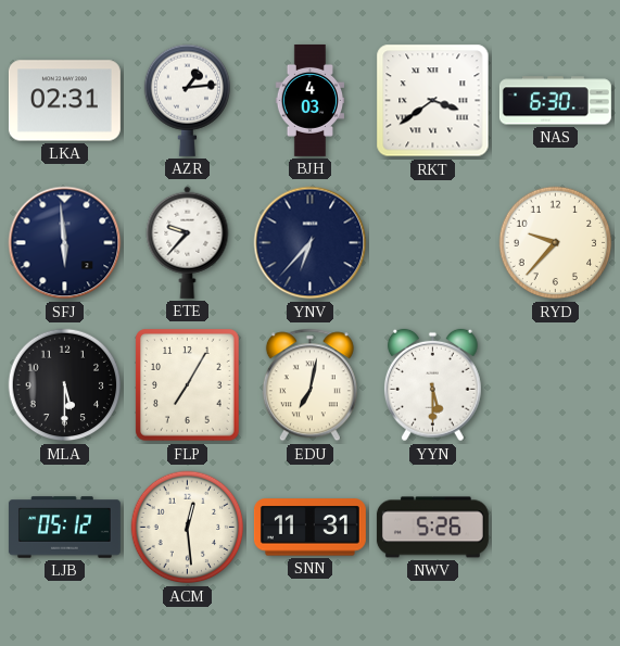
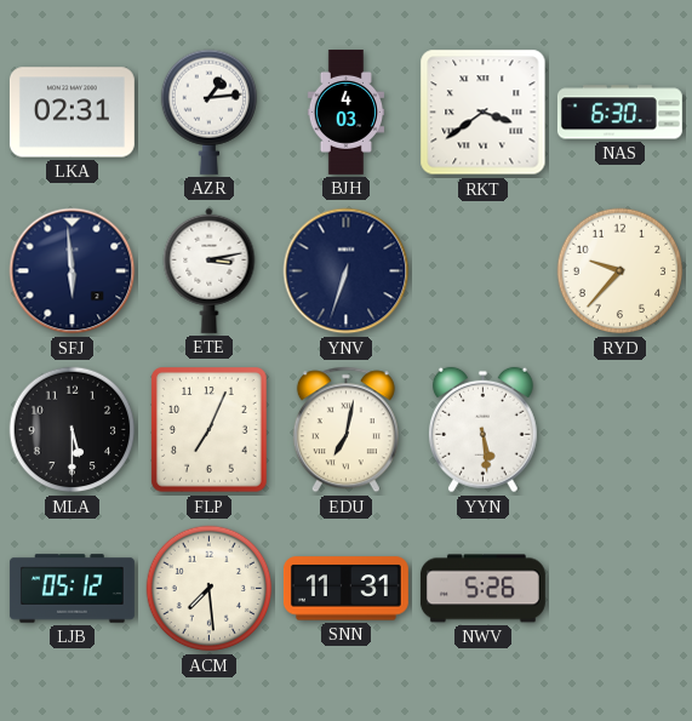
ETE: 9:37 -> 3:13
YNV: 6:37 -> 6:33
FLP: 7:05 -> 7:04
YYN: 5:30 -> 5:29
ACM: 12:29 -> 7:29
